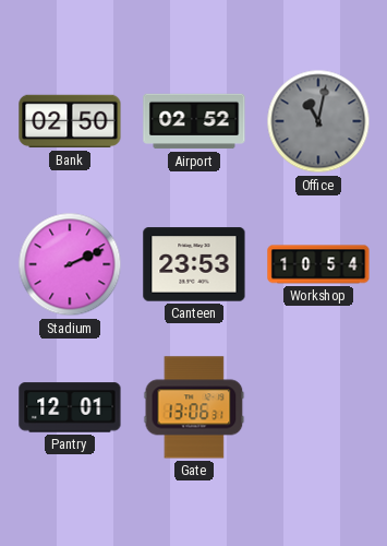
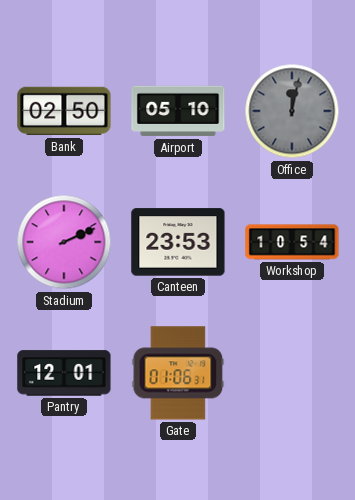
Airport: 02:52 -> 05:10
Office: 11:02 -> 12:02
Gate: 13:06 -> 01:06
